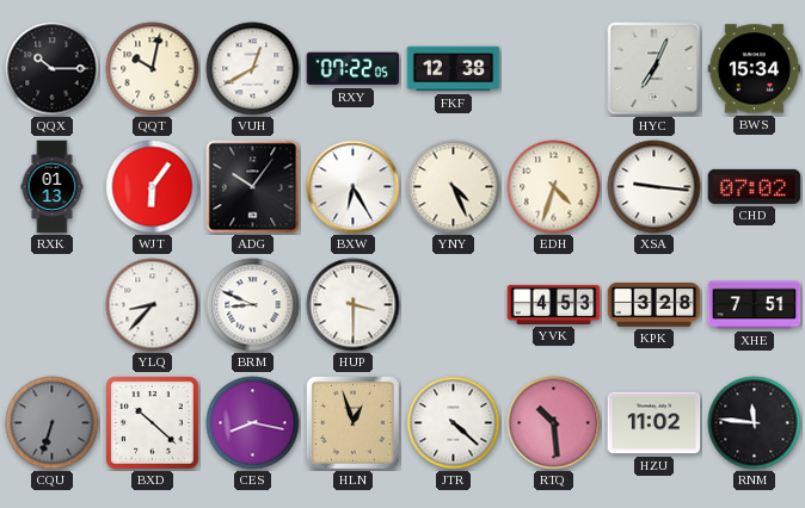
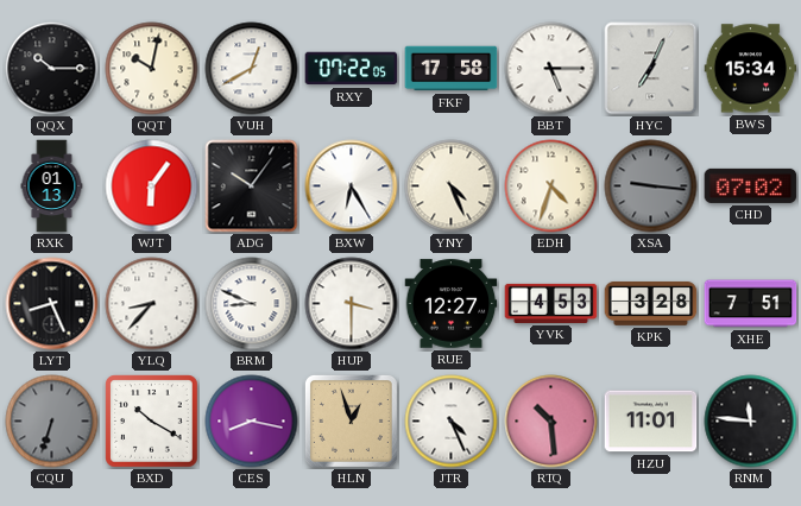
FKF: 12:38 -> 17:58
BBT: none -> 5:15
XSA dial: white -> grey
LYT: none -> 8:26
RUE: none -> 12:27
BXD: 10:22 -> 10:20
JTR: 4:22 -> 4:26
HZU: 11:02 -> 11:01
